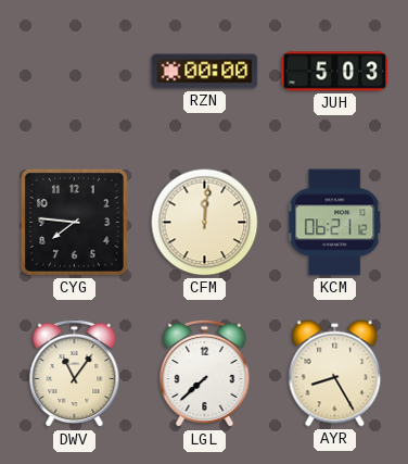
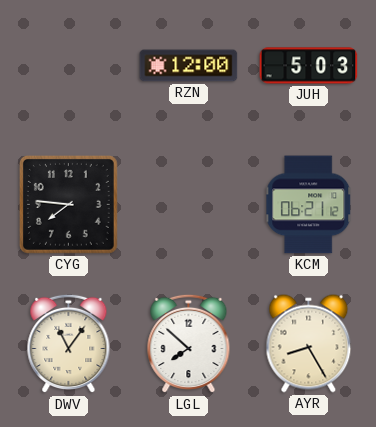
RZN: 00:00 -> 12:00
CFM: 12:01 -> none
LGL: 7:38 -> 7:52
